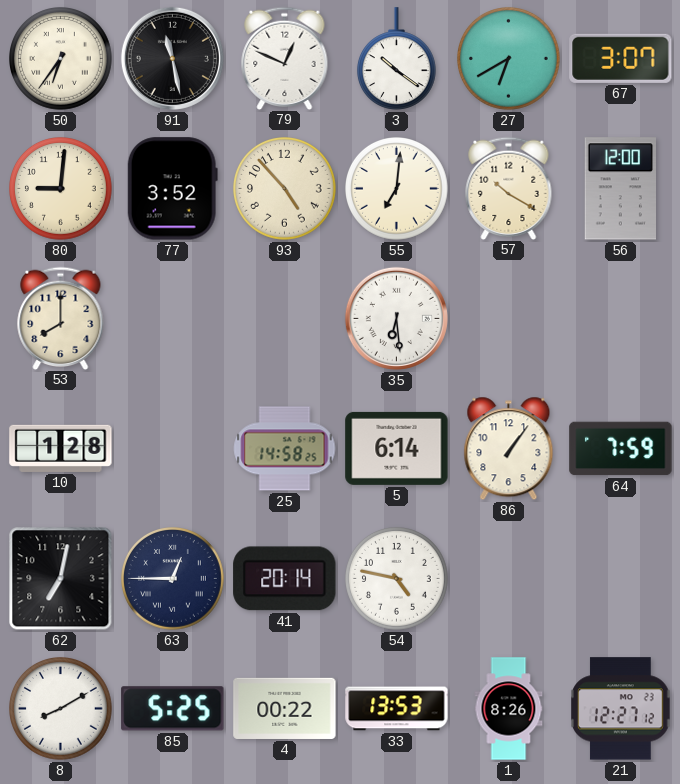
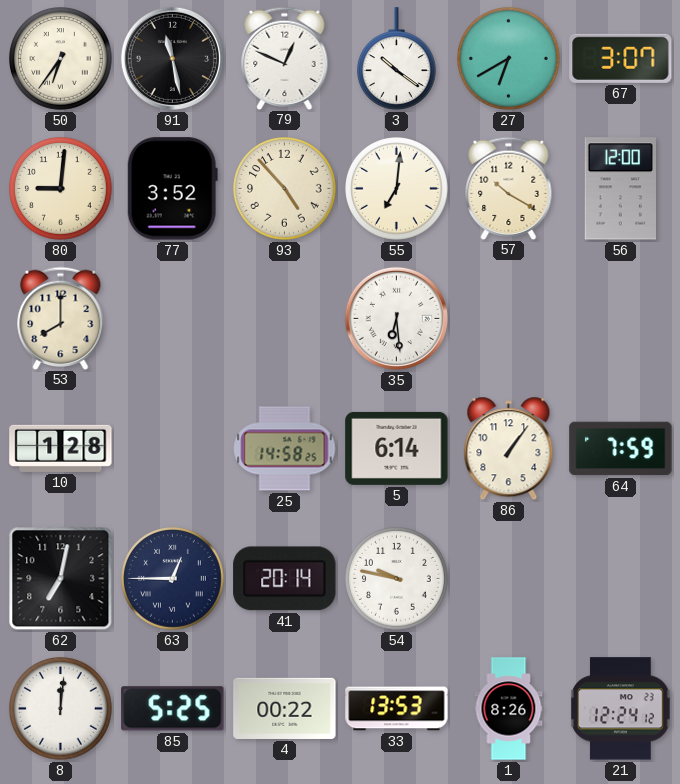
54: 4:47 -> 9:47
8: 8:10 -> 12:01
21: 12:27 -> 12:24
